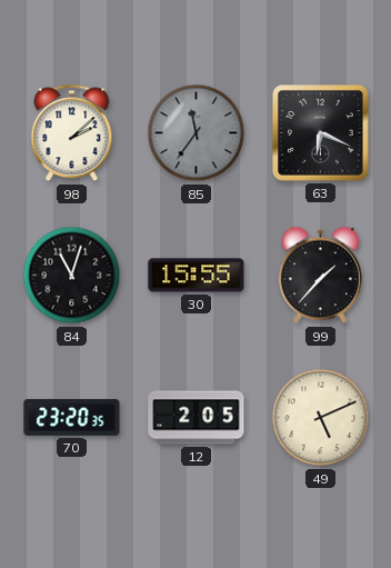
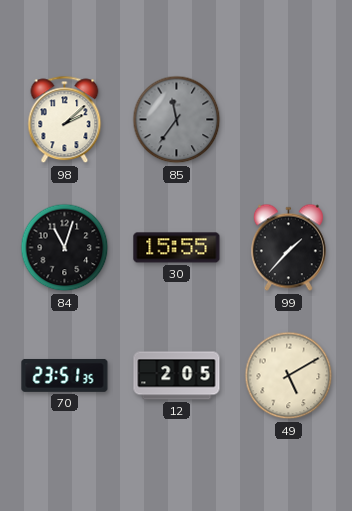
63: 6:19 -> none
70: 23:20 -> 23:51
49: 5:11 -> 5:10
